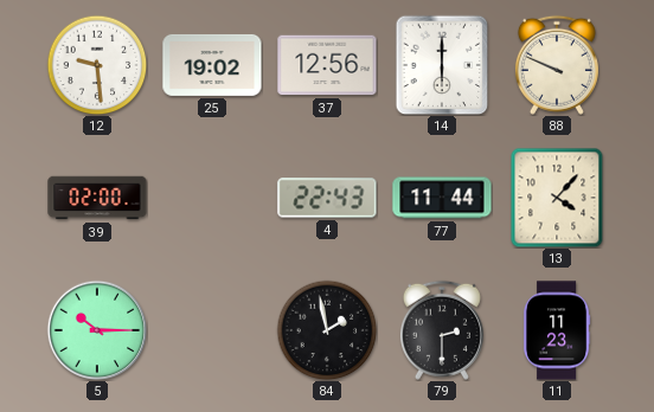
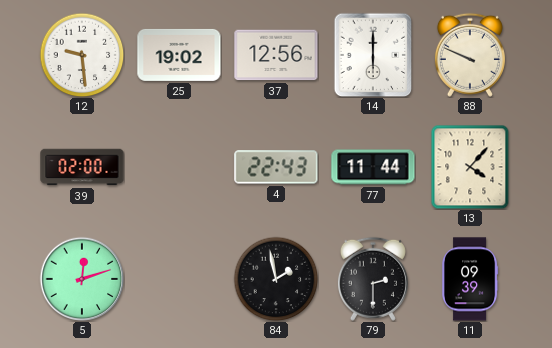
5: 10:15 -> 12:12
11: 11:23 -> 09:39
